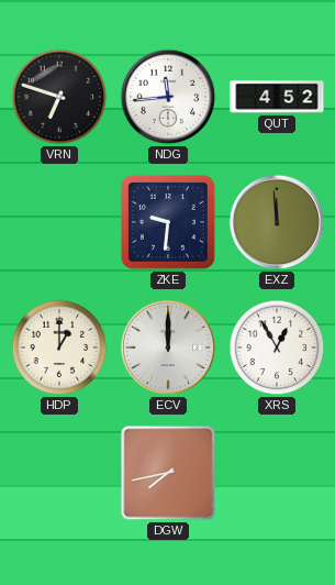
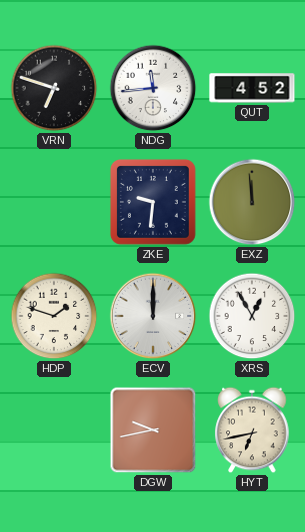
HDP: 1:00 -> 1:48
DGW: 7:43 -> 9:43
HYT: none -> 6:43
